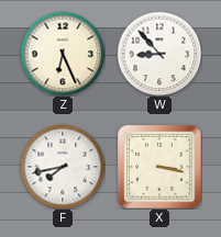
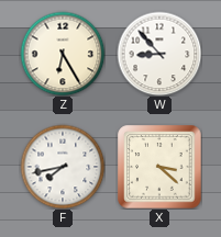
Z: 6:26 -> 6:25
X: 3:17 -> 3:22
